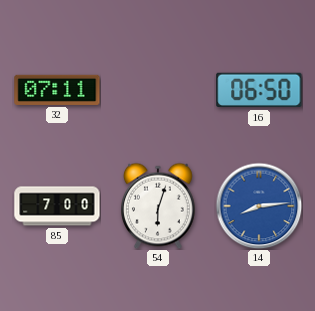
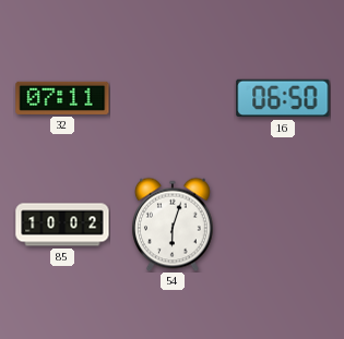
85: 7:00 -> 10:02
14: 8:14 -> none
